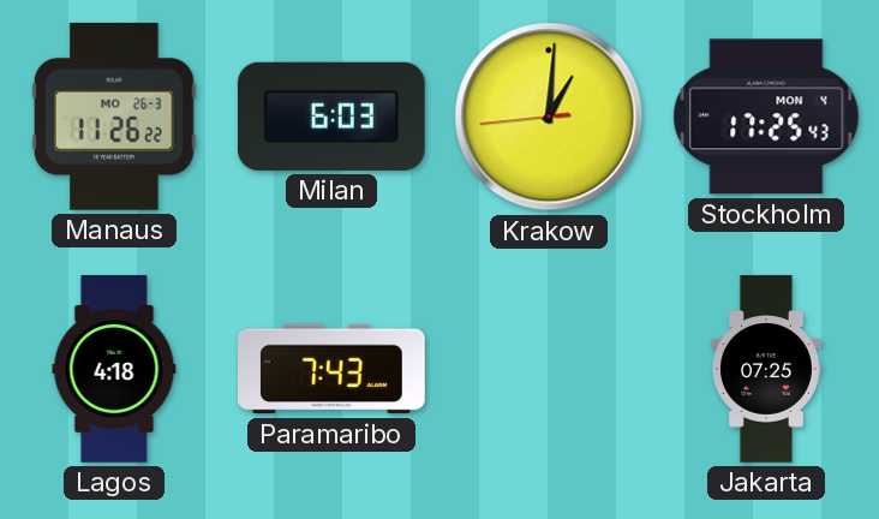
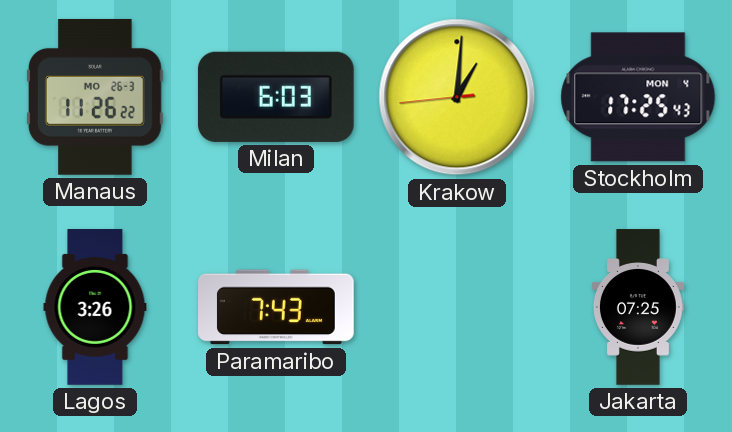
Lagos: 4:18 -> 3:26
